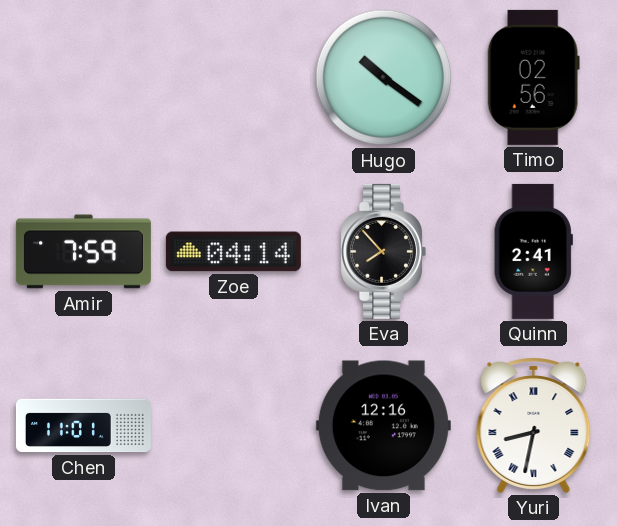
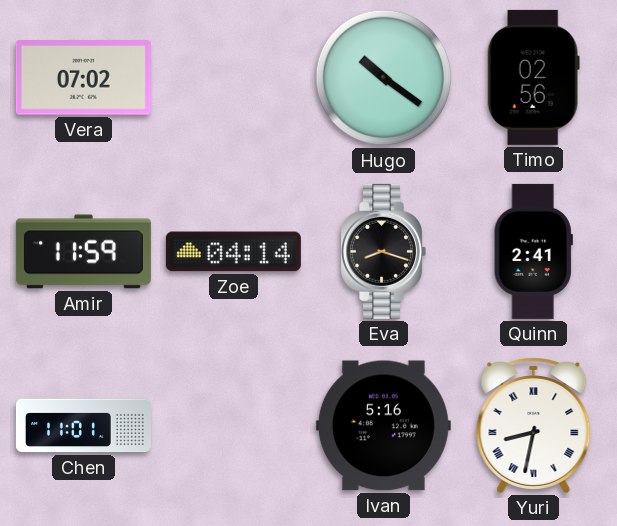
Vera: none -> 07:02
Amir: 7:59 -> 11:59
Eva: 7:53 -> 8:18
Ivan: 12:16 -> 5:16
